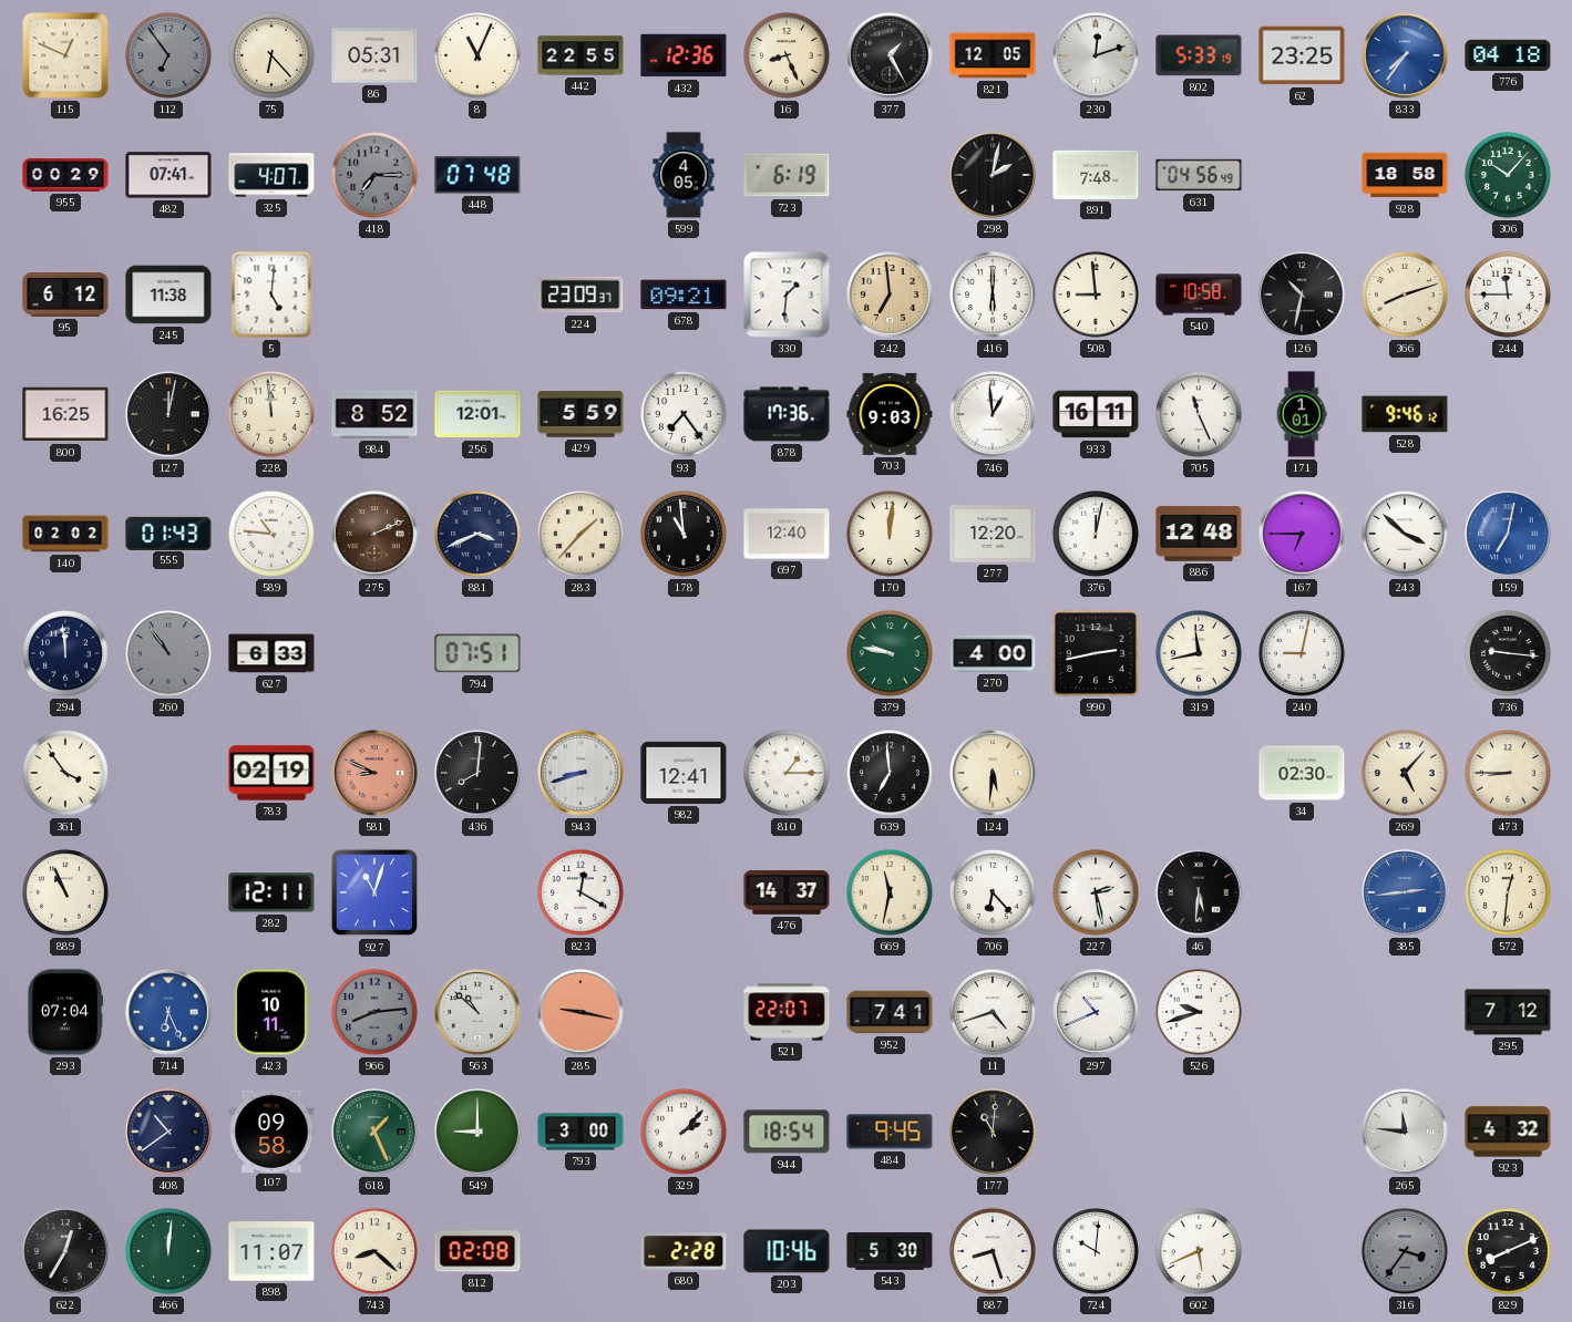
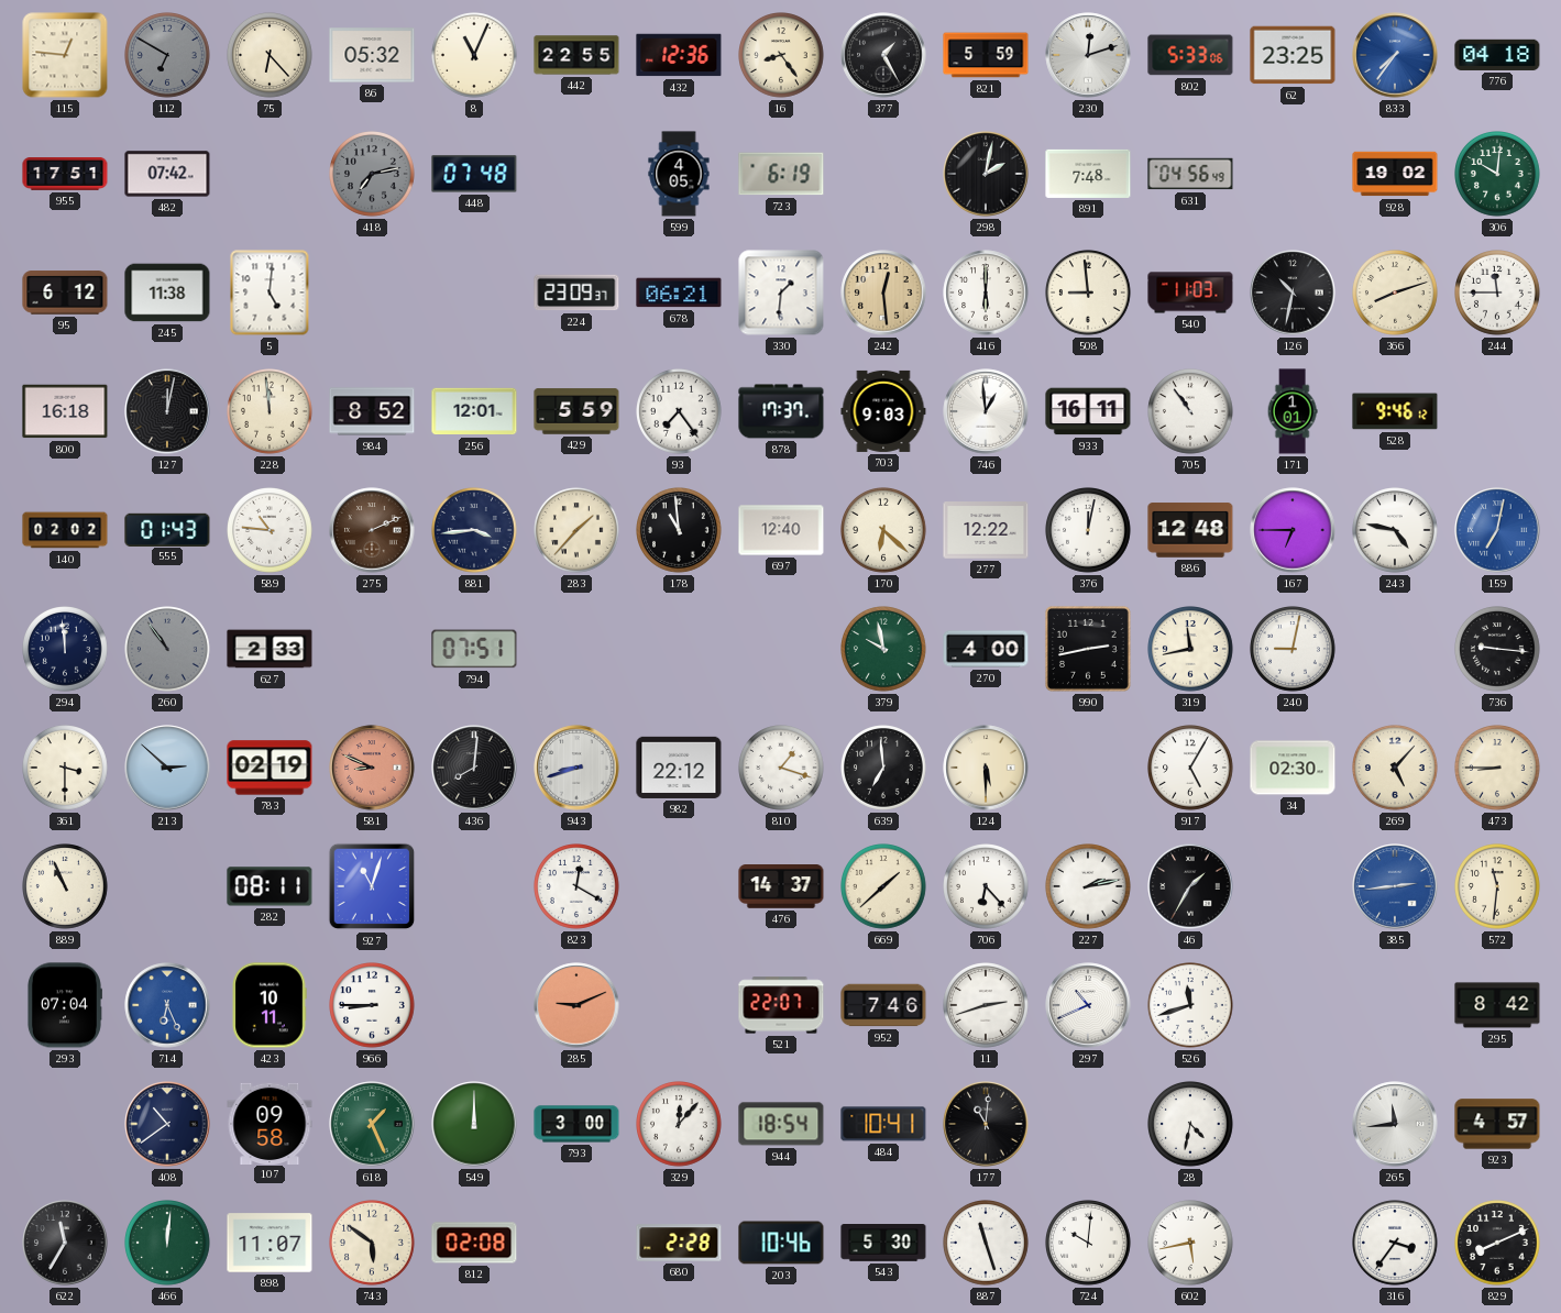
115: 12:49 -> 12:46
112: 6:54 -> 6:50
86: 05:31 -> 05:32
16: 8:26 -> 8:24
821: 12:05 -> 5:59
802: 5:33:19 -> 5:33:06
955: 00:29 -> 17:51
482: 07:41 -> 07:42
325: 4:07 -> none
418: 7:15 -> 7:13
928: 18:58 -> 19:02
306: 10:07 -> 10:01
678: 09:21 -> 06:21
242: 6:59 -> 12:29
540: 10:58 -> 11:03
800: 16:25 -> 16:18
878: 17:36 -> 17:37
705: 11:26 -> 10:54
881: 3:41 -> 3:44
170: 12:01 -> 6:22
277: 12:20 -> 12:22
243: 3:52 -> 4:47
627: 6:33 -> 2:33
379: 9:47 -> 9:58
361: 3:54 -> 3:30
213: none -> 2:52
982: 12:41 -> 22:12
810: 1:15 -> 1:18
124: 5:31 -> 5:30
917: none -> 5:05
282: 12:11 -> 08:11
669: 11:32 -> 1:38
227: 2:28 -> 2:13
46: 5:31 -> 1:35
572: 12:31 -> 11:31
966: 8:14 -> 8:45
966 dial: grey -> white
563: 10:52 -> none
285: 9:17 -> 9:11
952: 7:41 -> 7:46
11: 4:42 -> 2:42
526: 9:42 -> 11:42
295: 7:12 -> 8:42
549: 9:00 -> 12:00
329: 2:07 -> 12:07
484: 9:45 -> 10:41
28: none -> 4:32
265: 11:46 -> 11:44
923: 4:32 -> 4:57
622: 12:35 -> 11:35
743: 8:22 -> 5:51
887: 8:27 -> 11:27
602: 5:41 -> 5:43
316 dial: grey -> white
